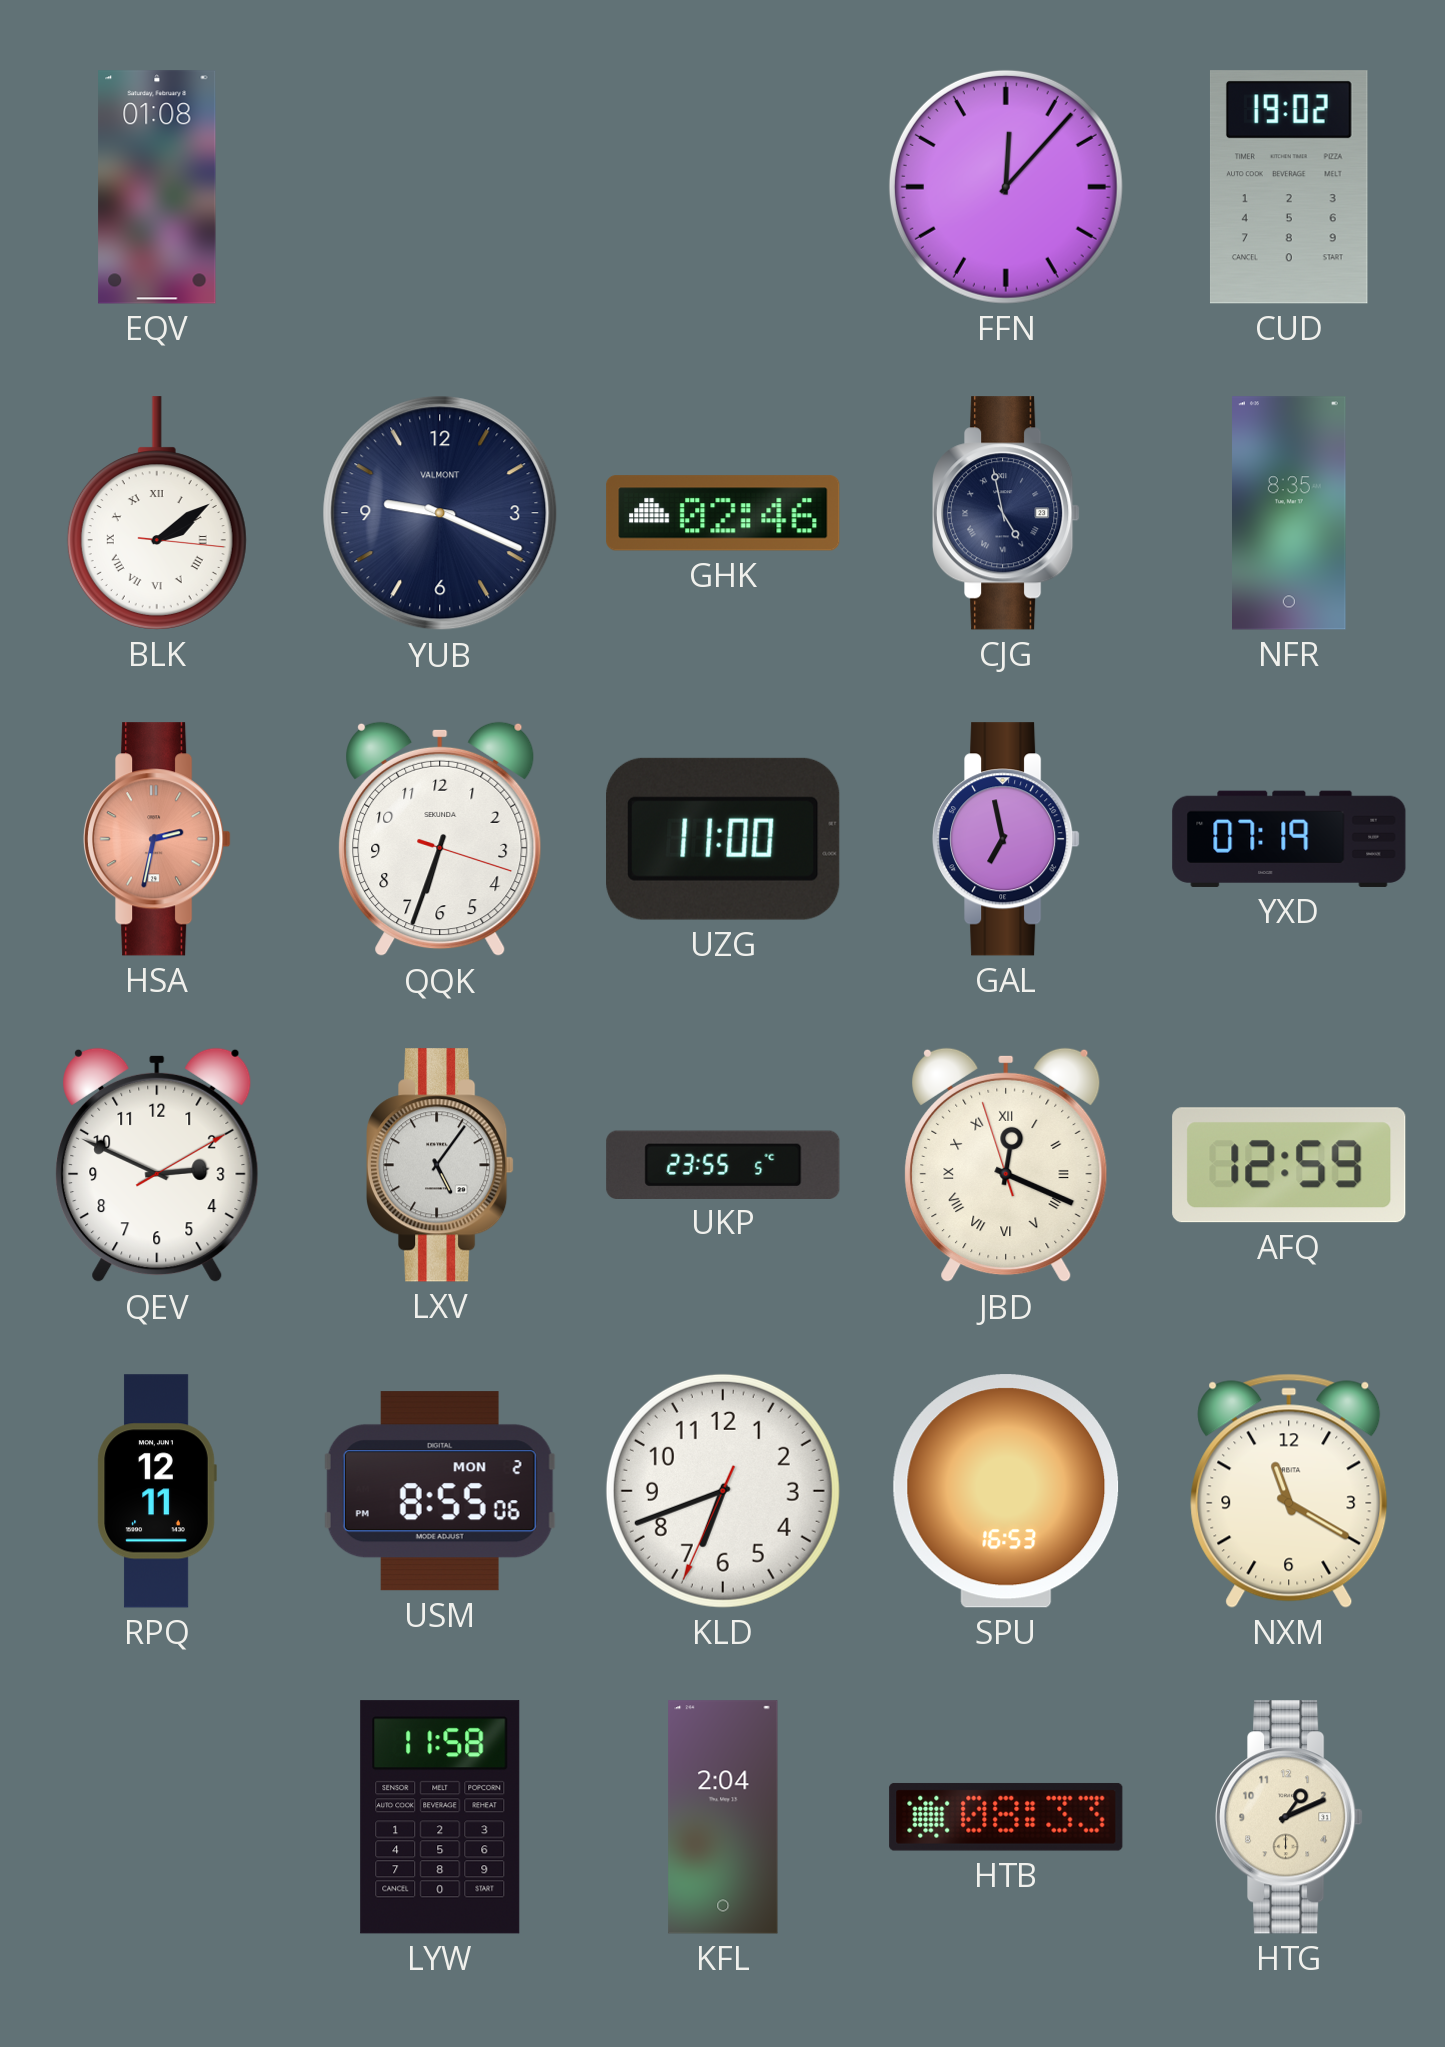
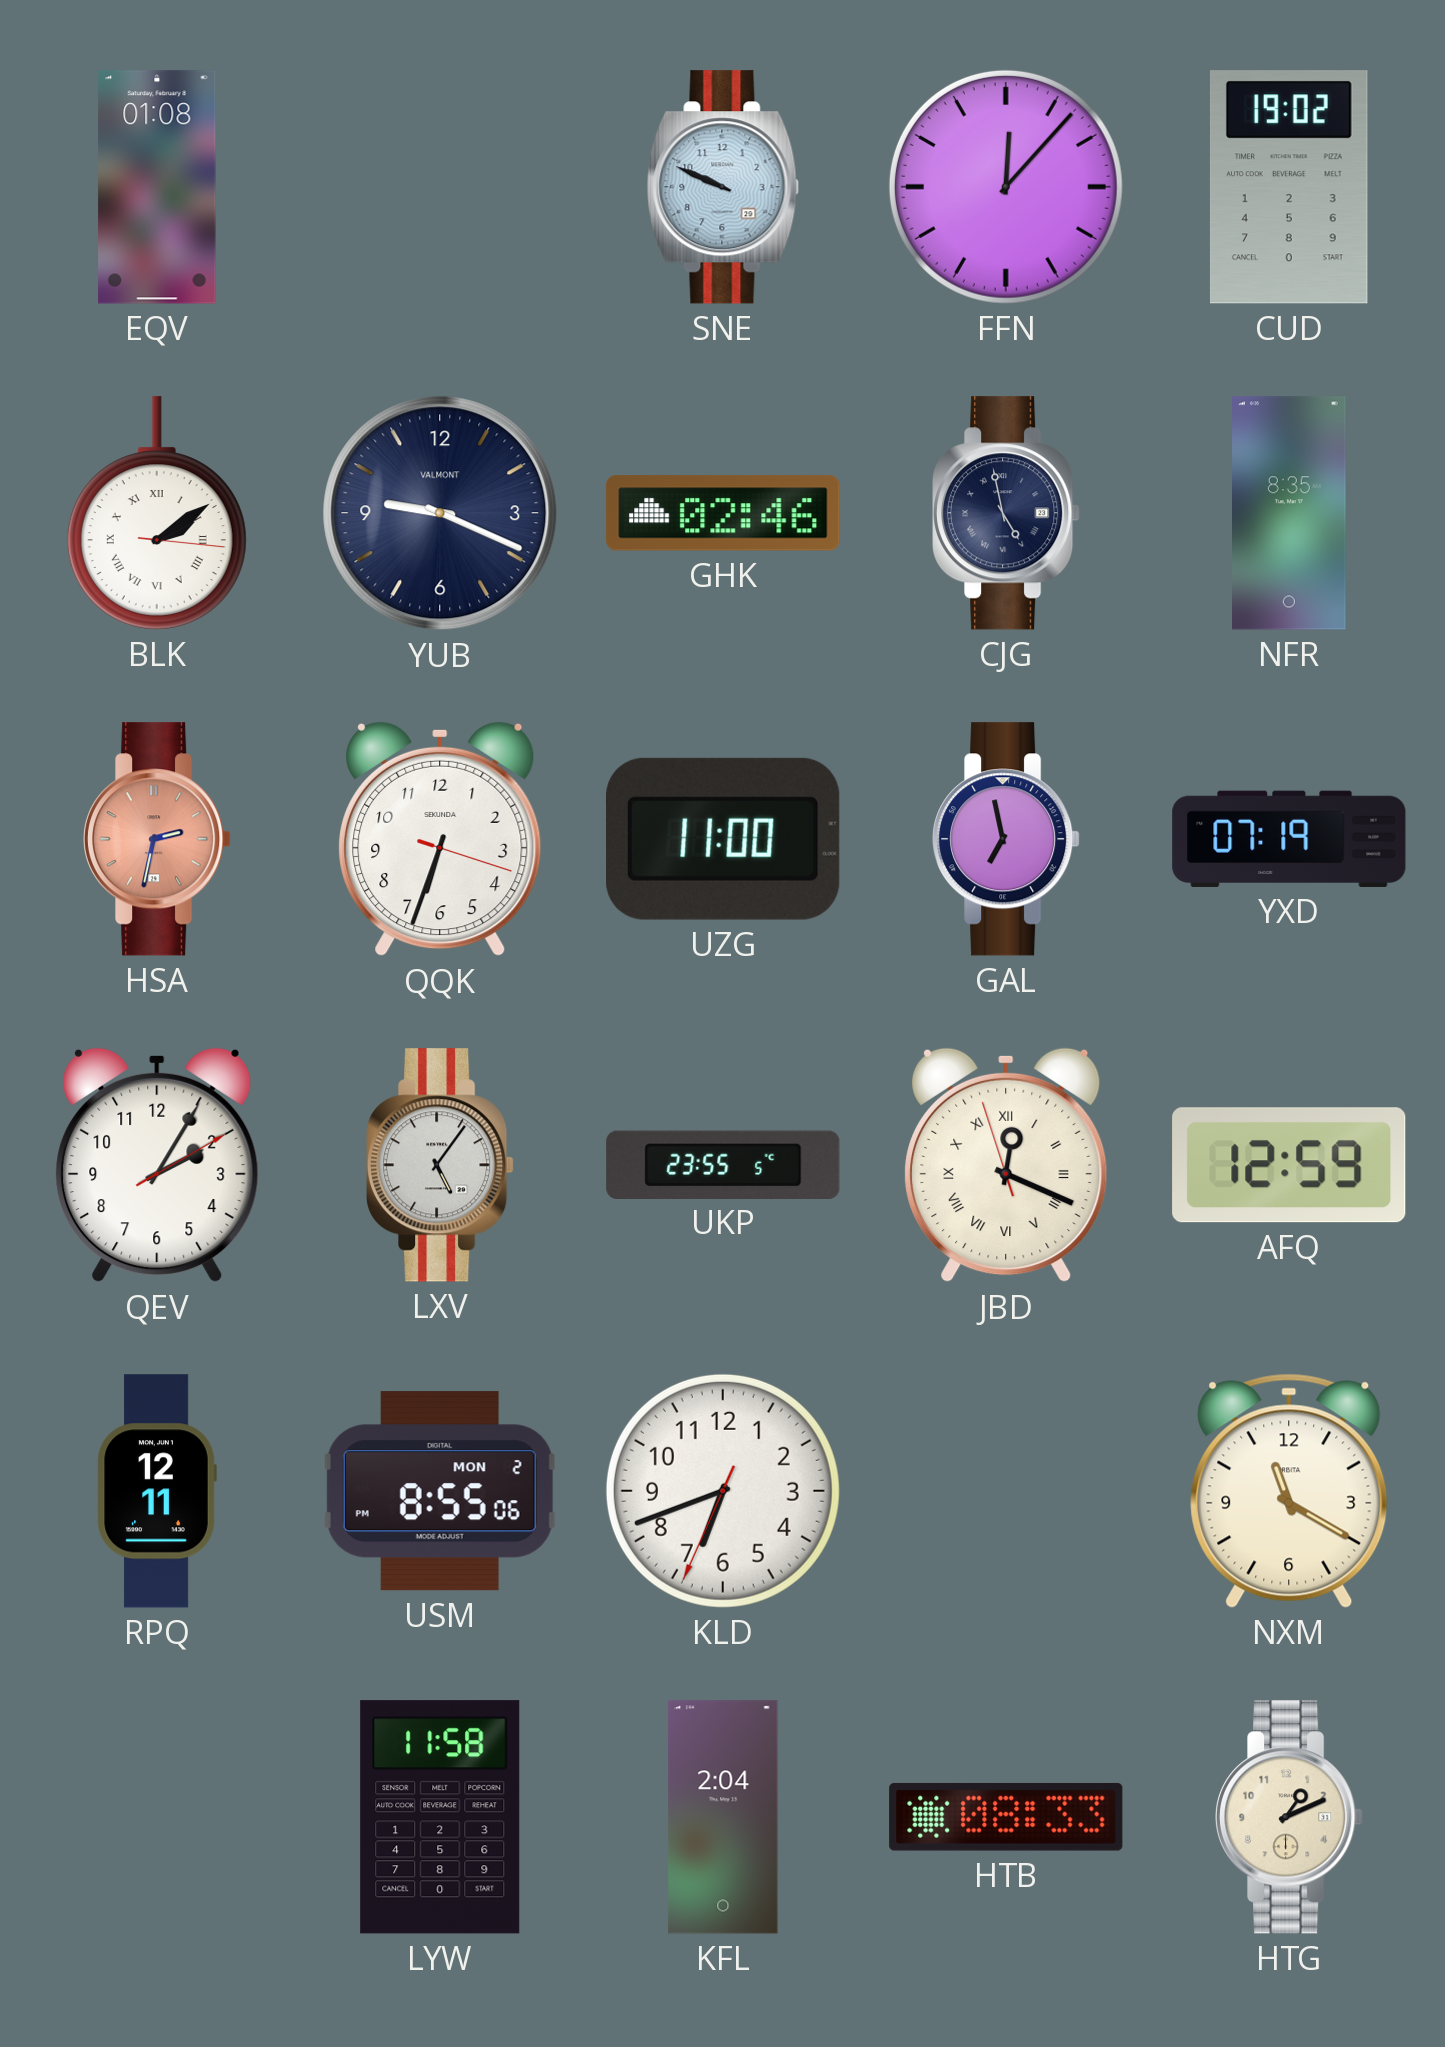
SNE: none -> 9:49
QEV: 2:49 -> 2:05
SPU: 16:53 -> none
